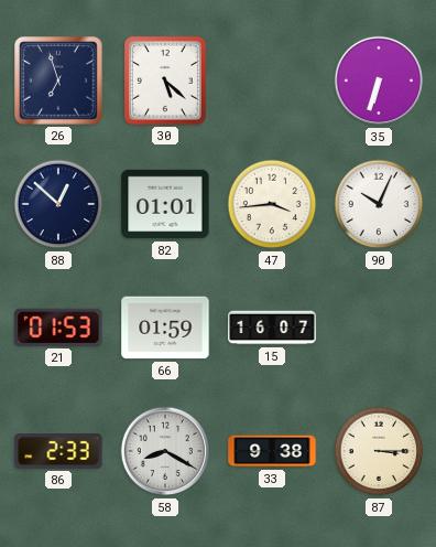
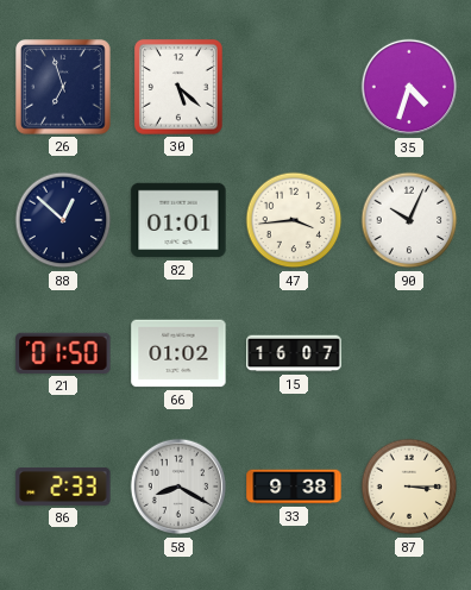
35: 6:33 -> 4:33
21: 01:53 -> 01:50
66: 01:59 -> 01:02
